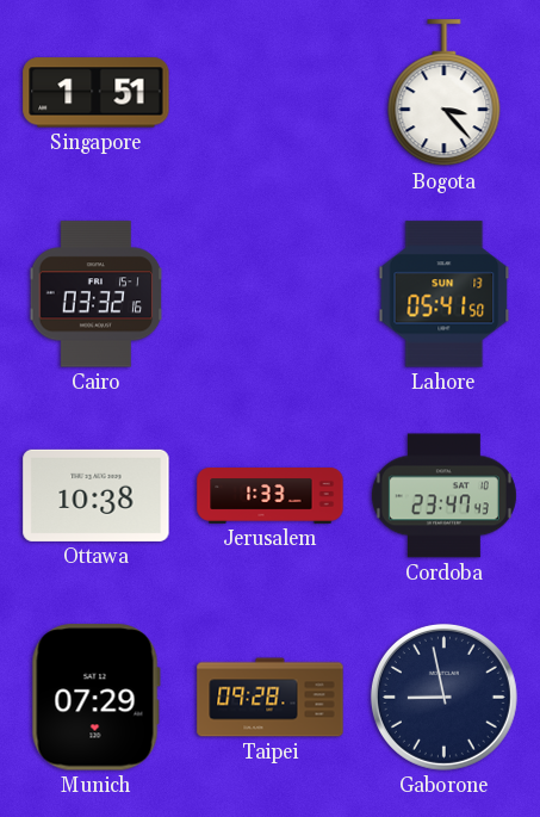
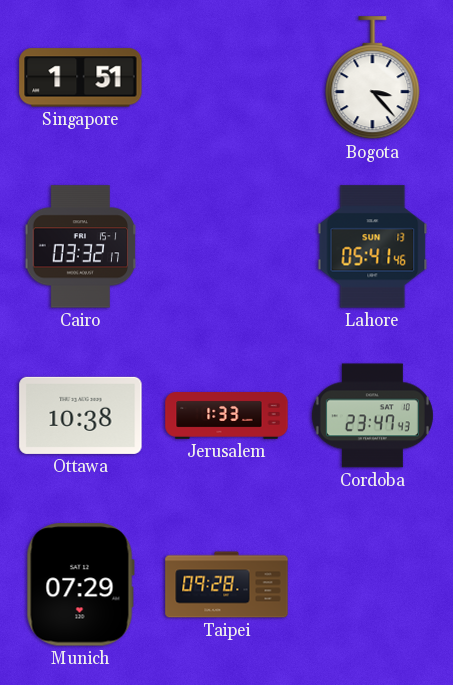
Cairo: 03:32:16 -> 03:32:17
Lahore: 05:41:50 -> 05:41:46
Gaborone: 8:58 -> none
